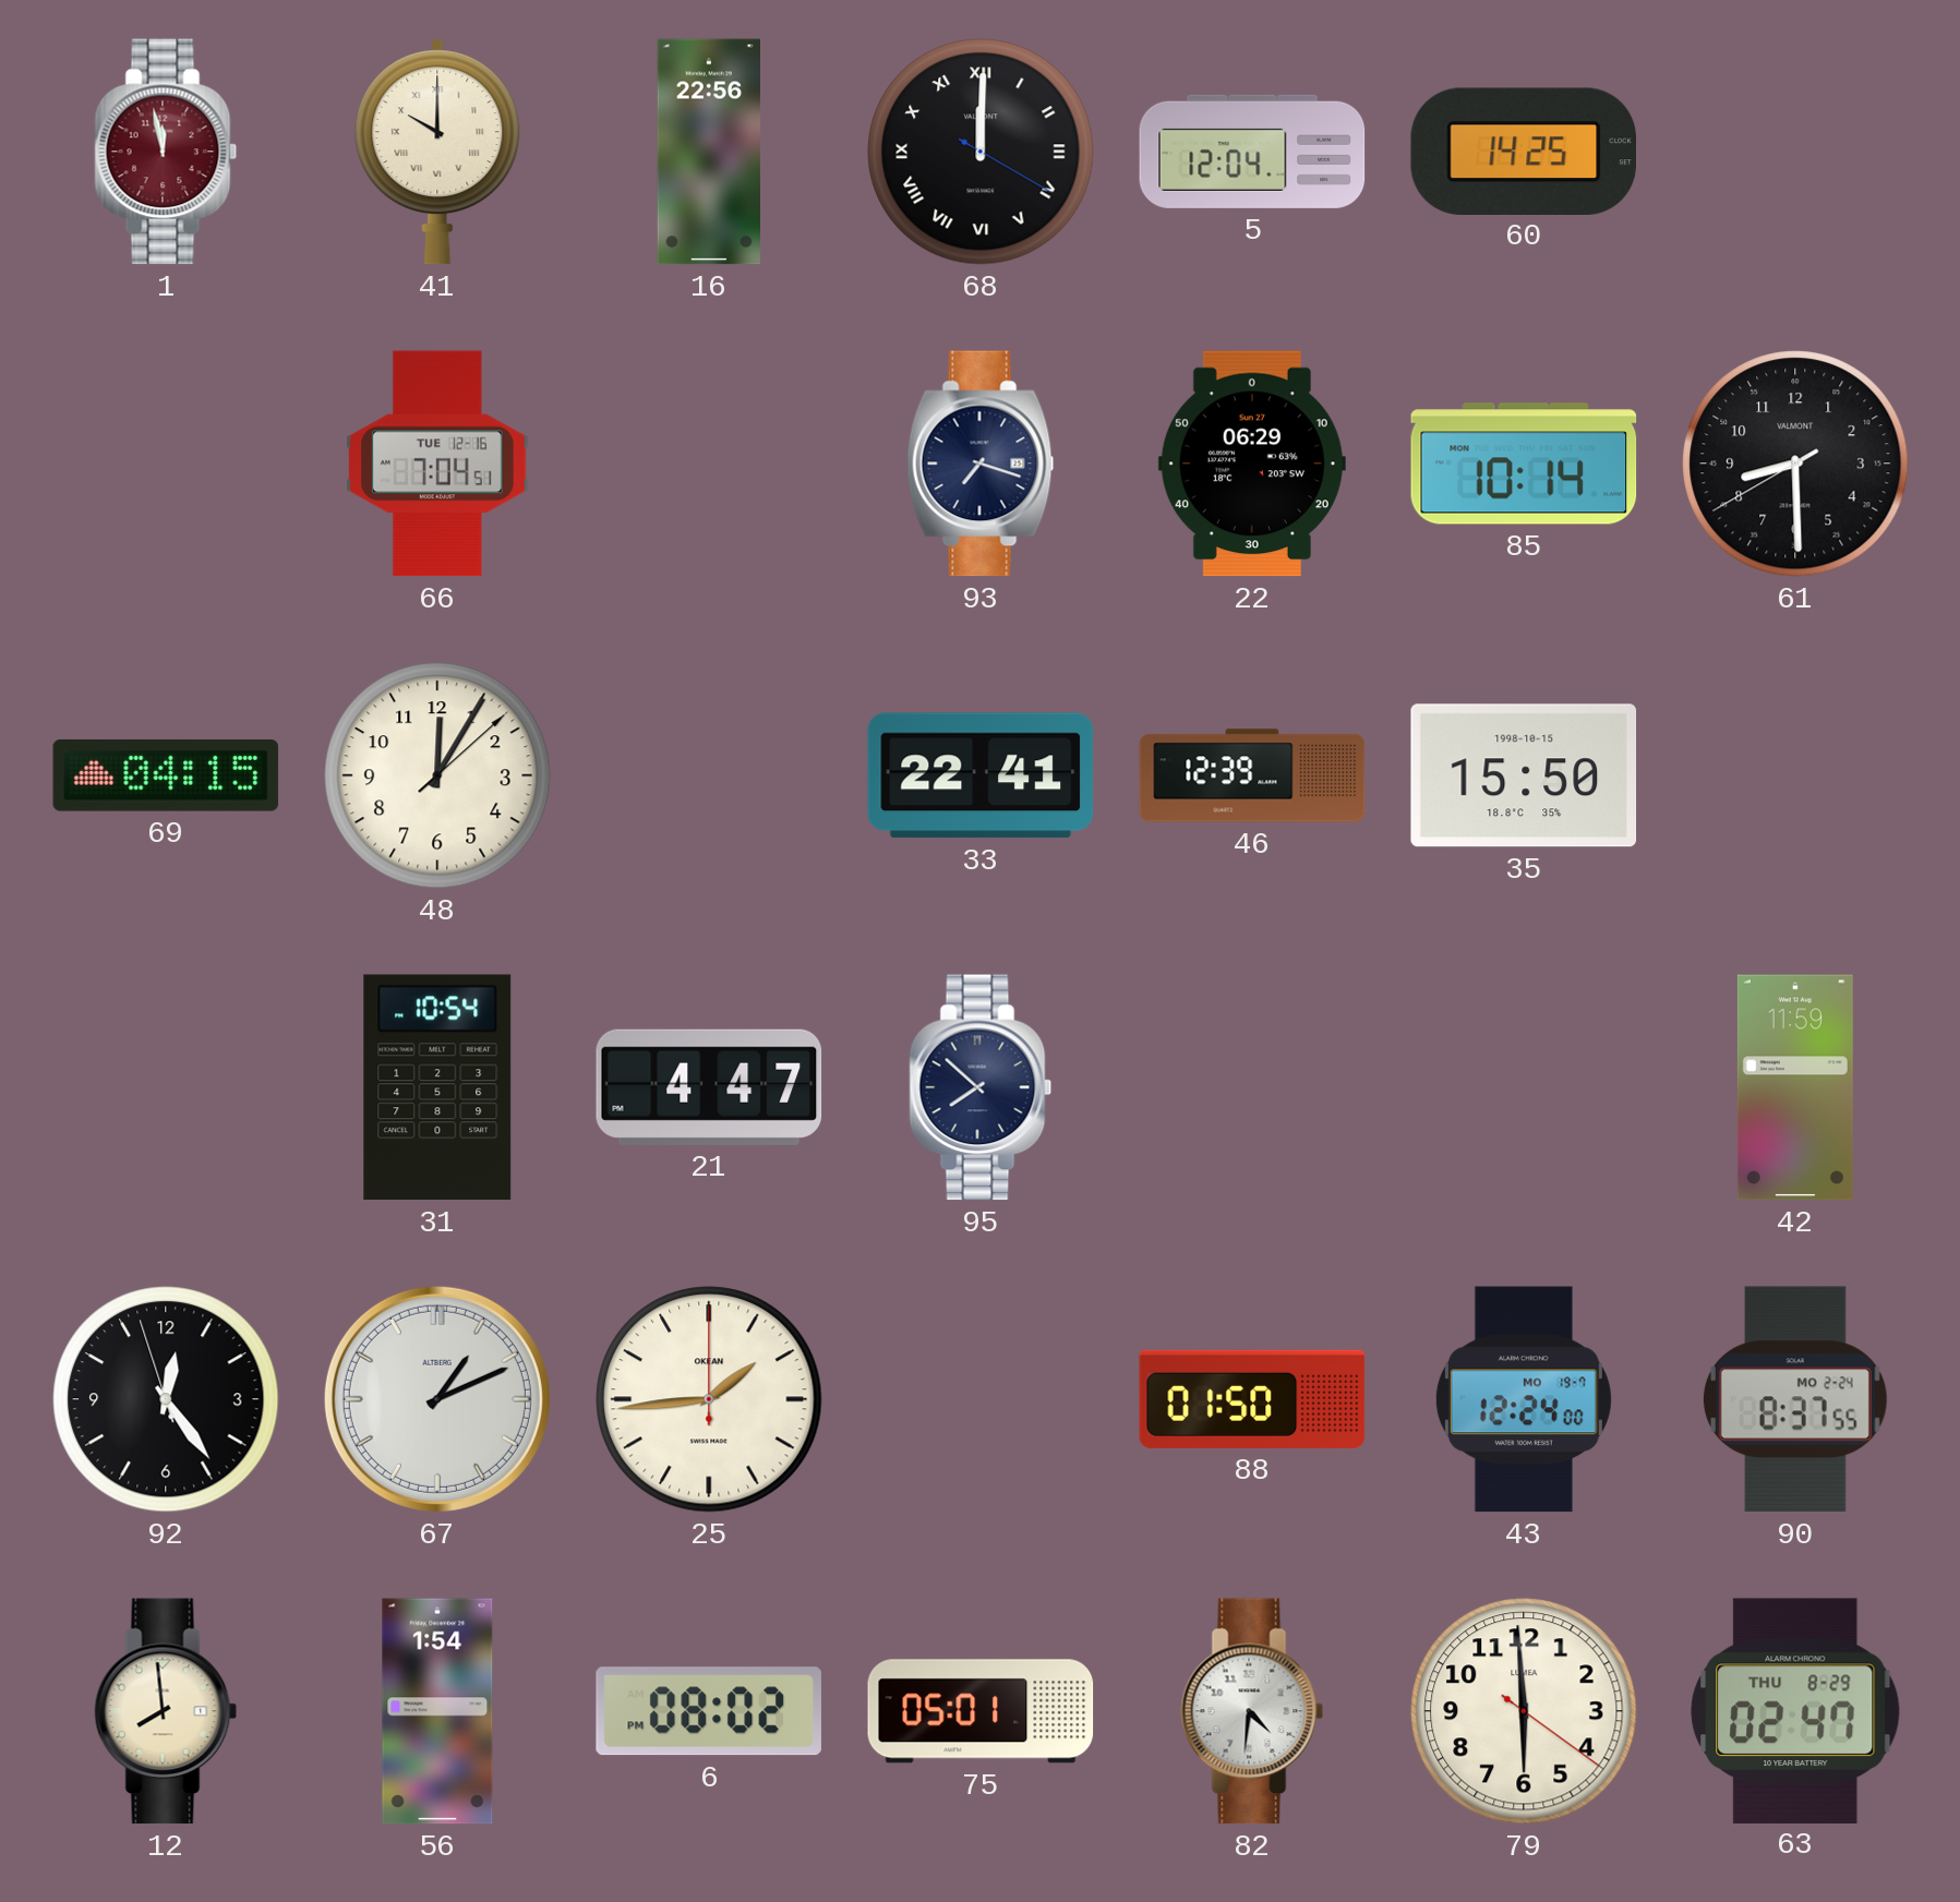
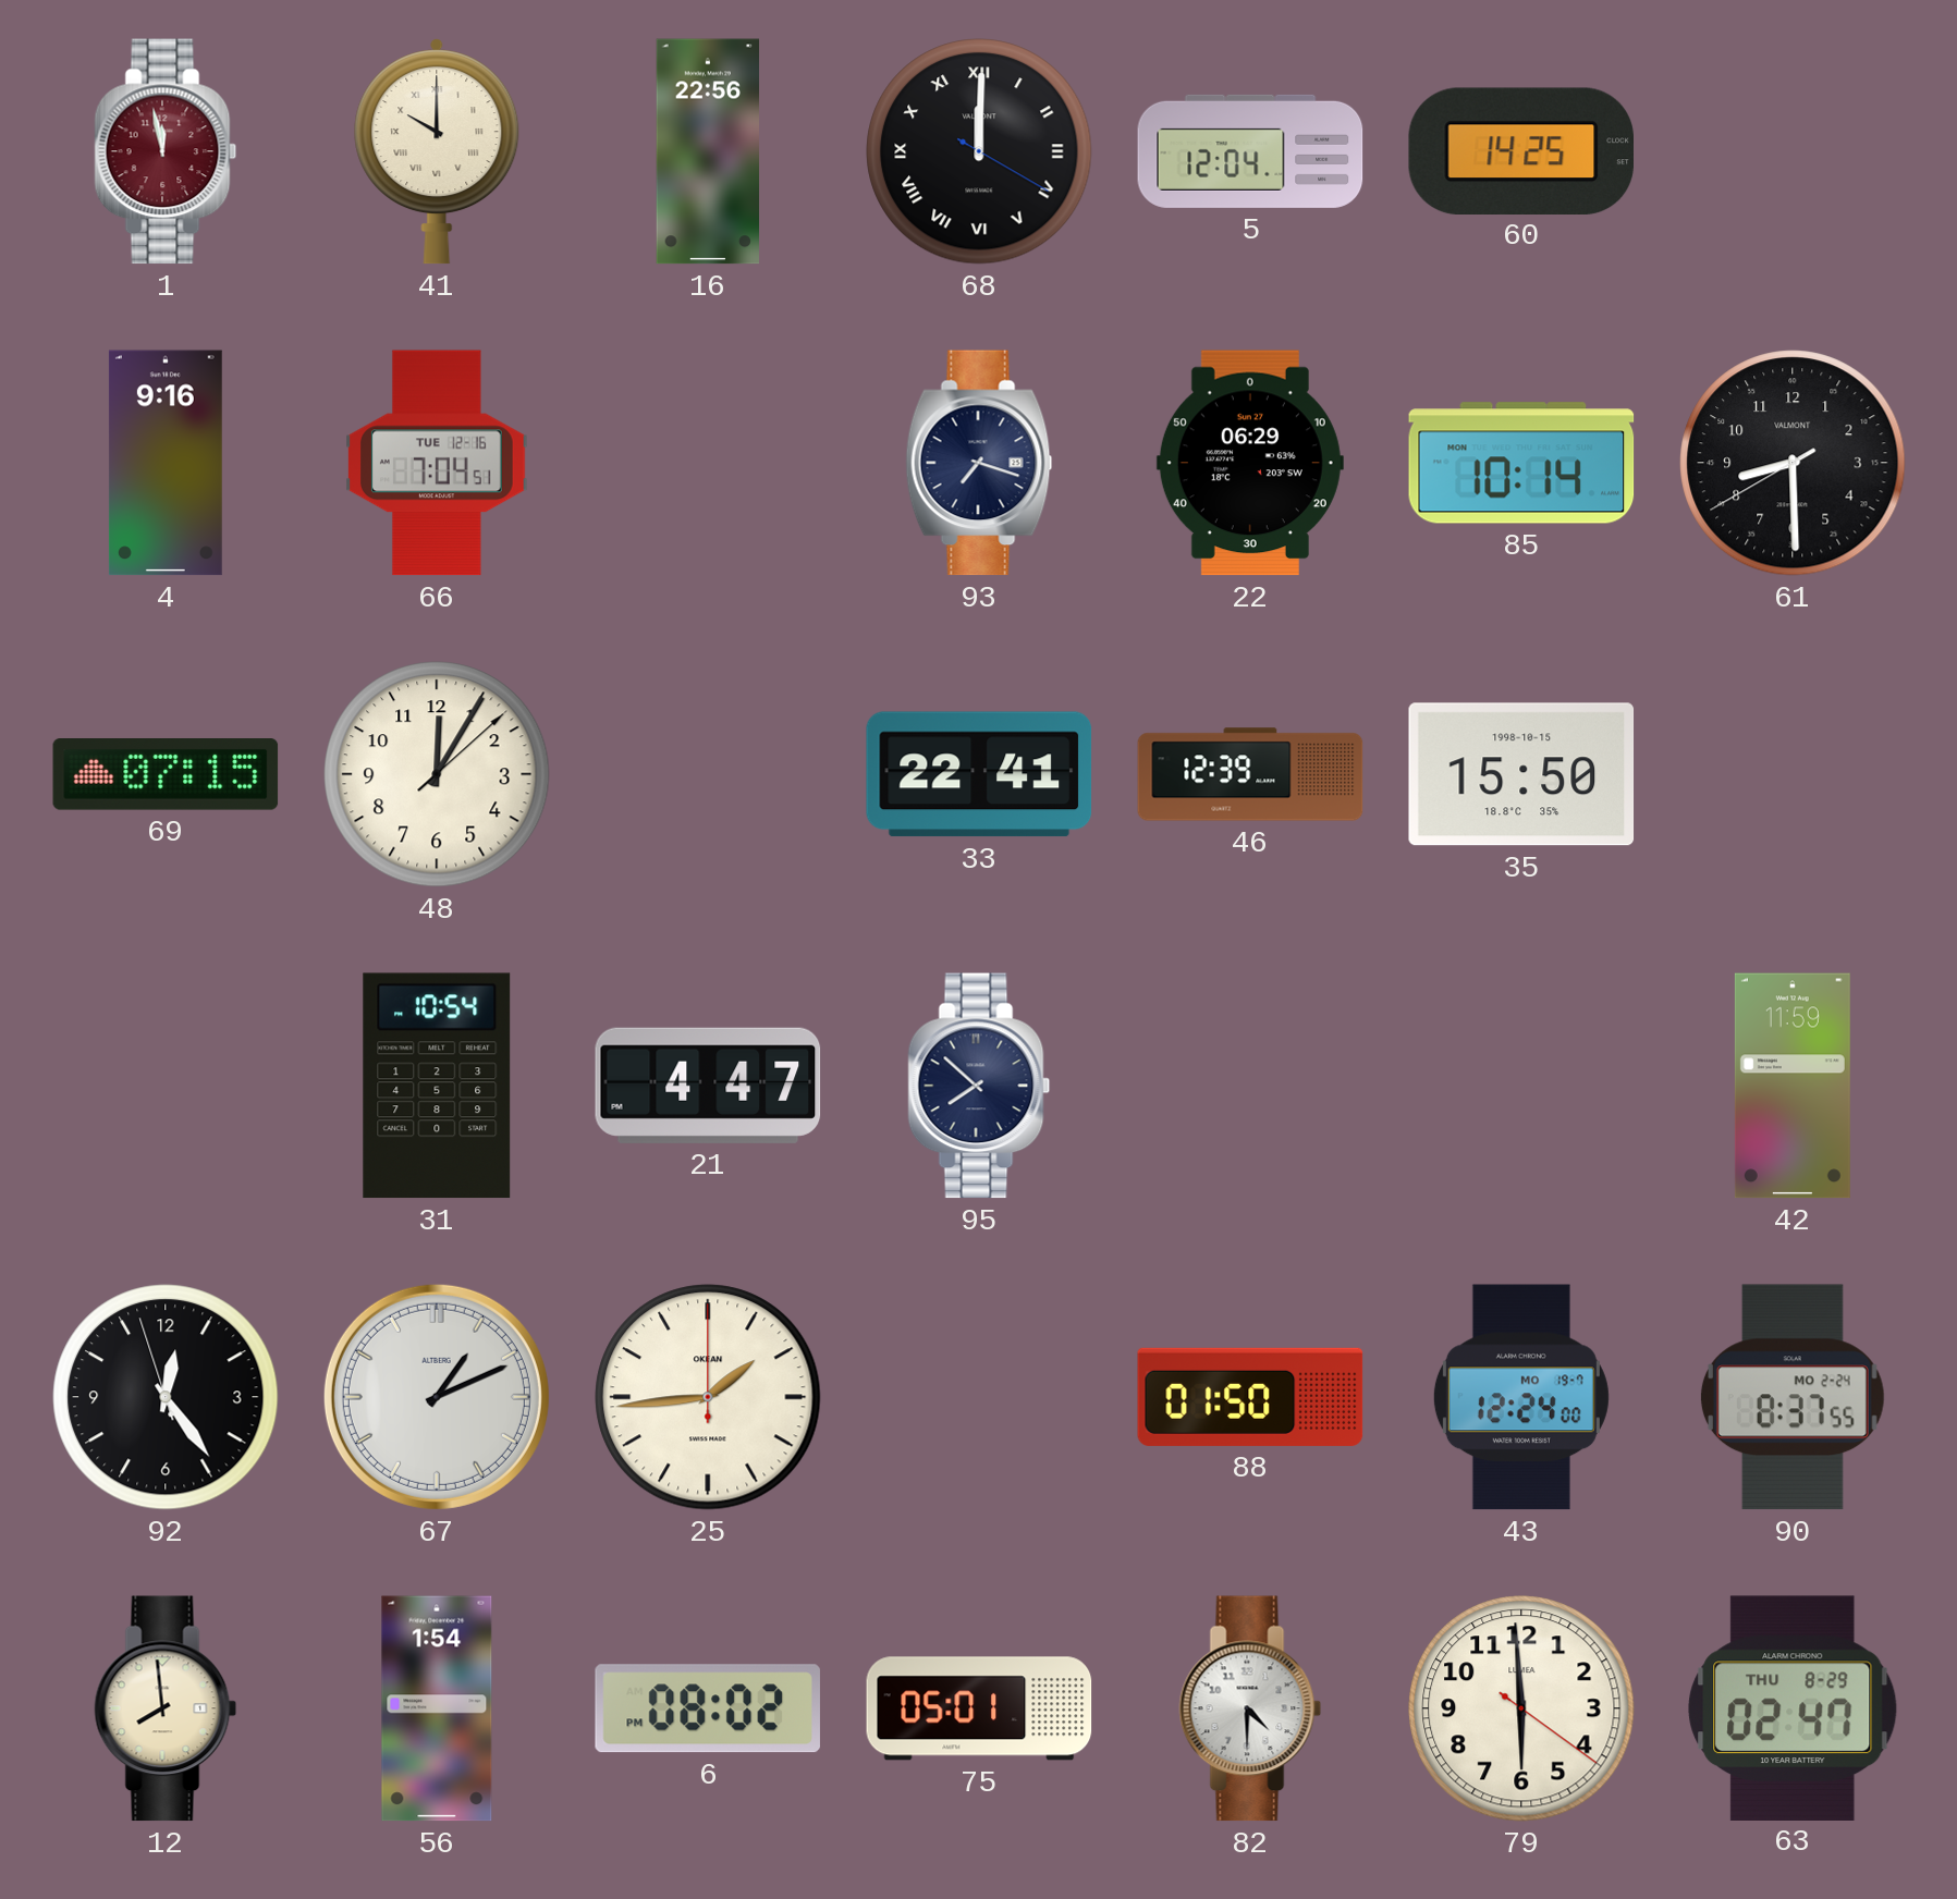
4: none -> 9:16
69: 04:15 -> 07:15
82: 4:31 -> 4:30
